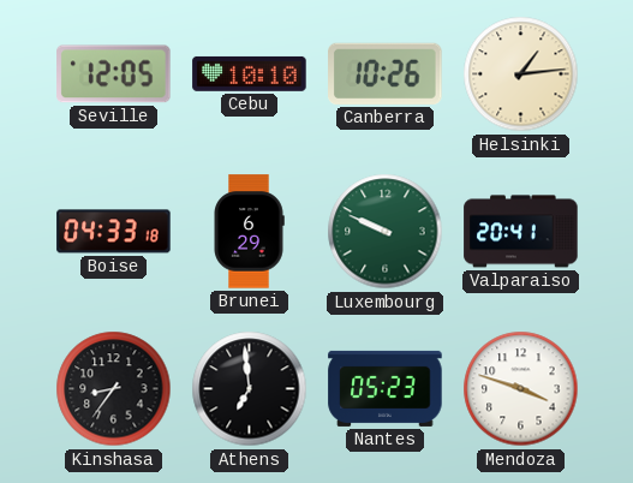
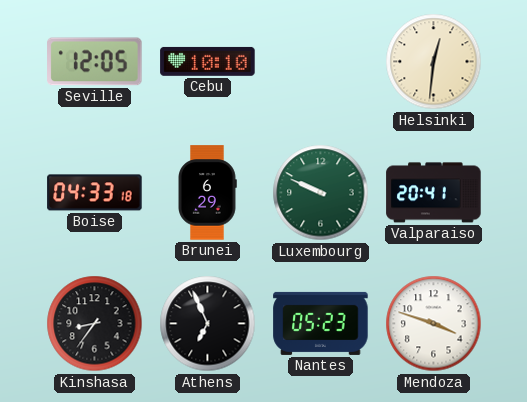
Canberra: 10:26 -> none
Helsinki: 1:14 -> 12:31
Athens: 6:59 -> 6:56
